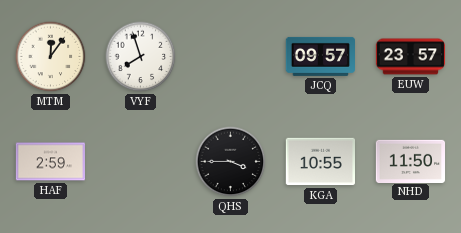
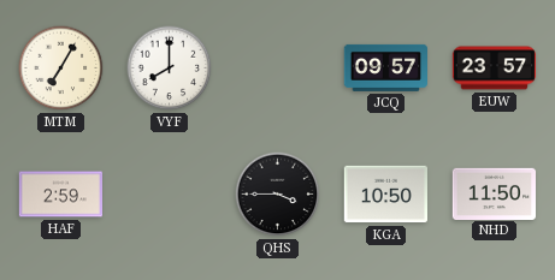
MTM: 12:06 -> 7:05
VYF: 7:57 -> 8:00
KGA: 10:55 -> 10:50
